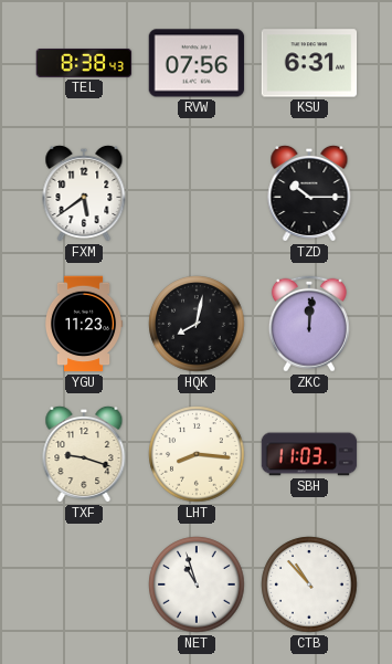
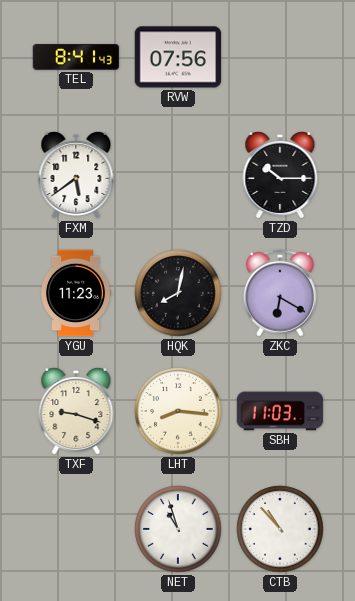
TEL: 8:38 -> 8:41
KSU: 6:31 -> none
ZKC: 12:01 -> 6:20
